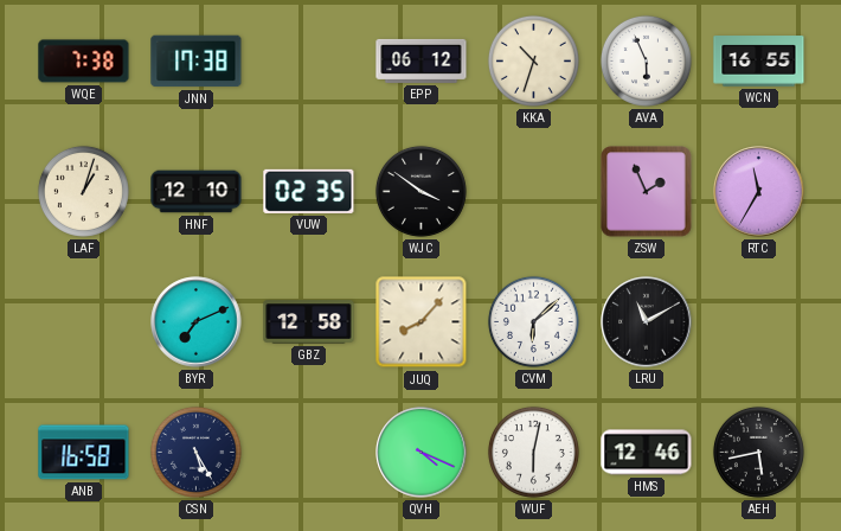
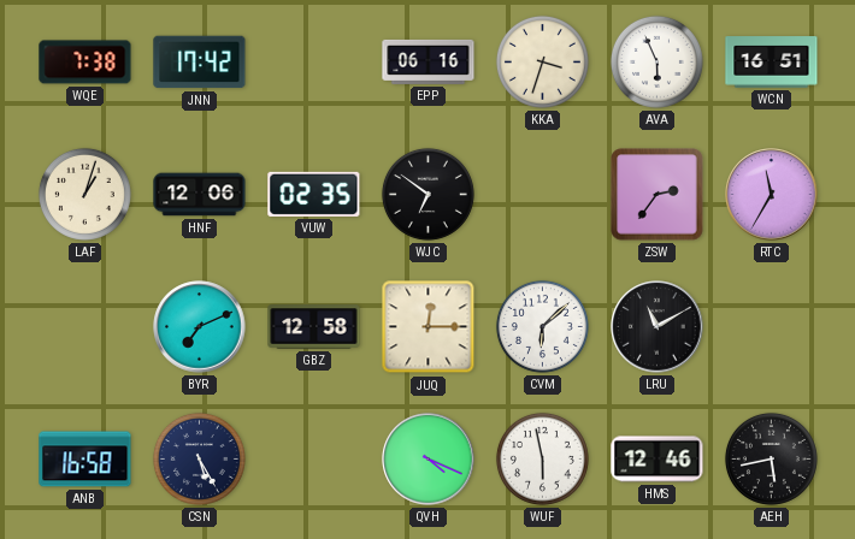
JNN: 17:38 -> 17:42
EPP: 06:12 -> 06:16
KKA: 10:33 -> 3:33
WCN: 16:55 -> 16:51
HNF: 12:10 -> 12:06
WJC: 3:51 -> 6:51
ZSW: 1:56 -> 2:36
JUQ: 8:07 -> 12:15
WUF: 6:02 -> 5:58
